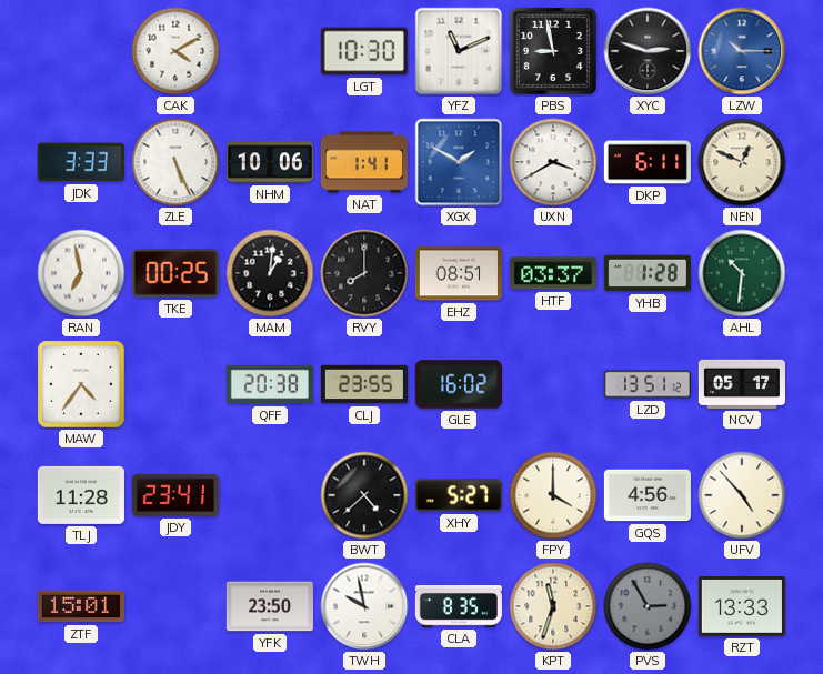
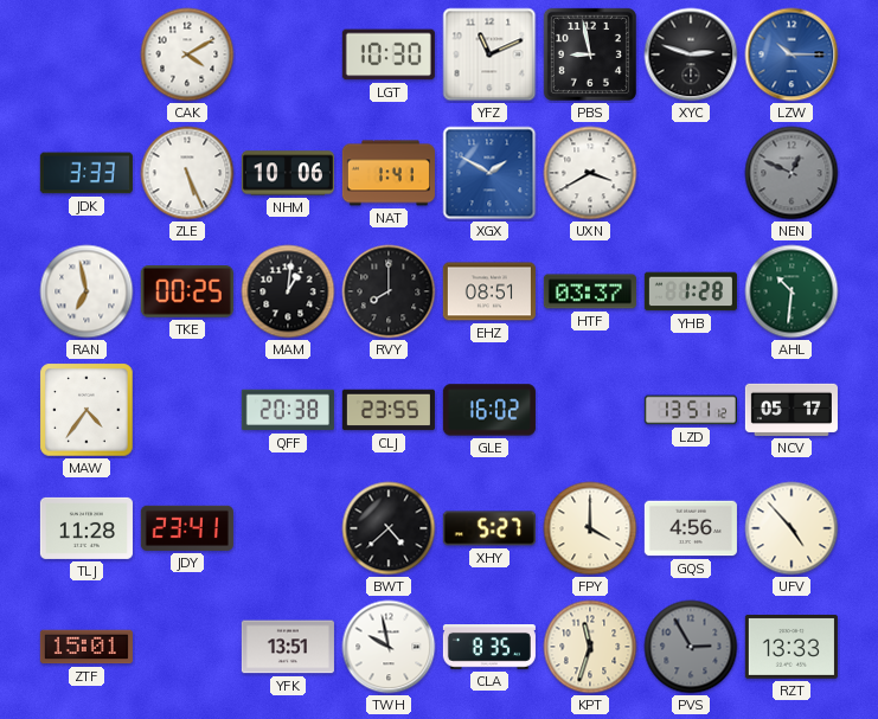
DKP: 6:11 -> none
NEN dial: cream -> grey
YFK: 23:50 -> 13:51
